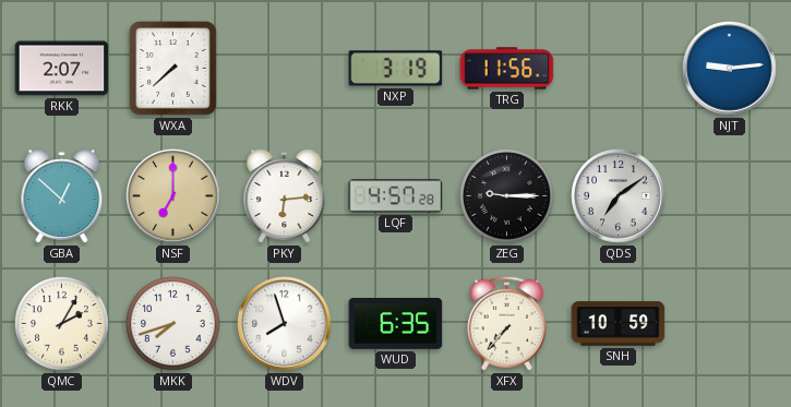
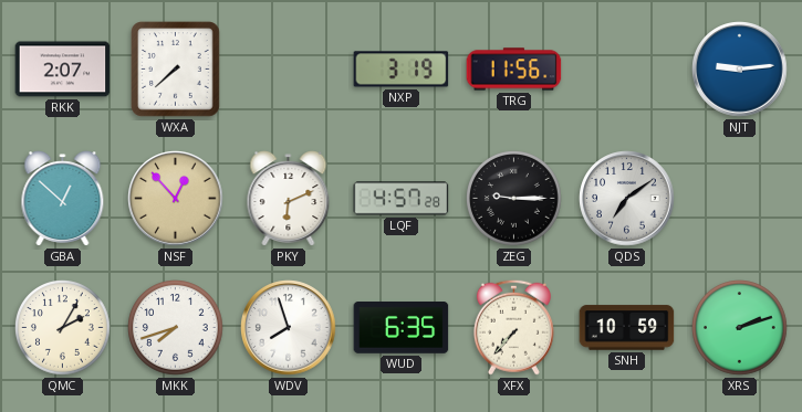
NSF: 7:00 -> 12:53
PKY: 6:14 -> 6:11
XRS: none -> 2:12
